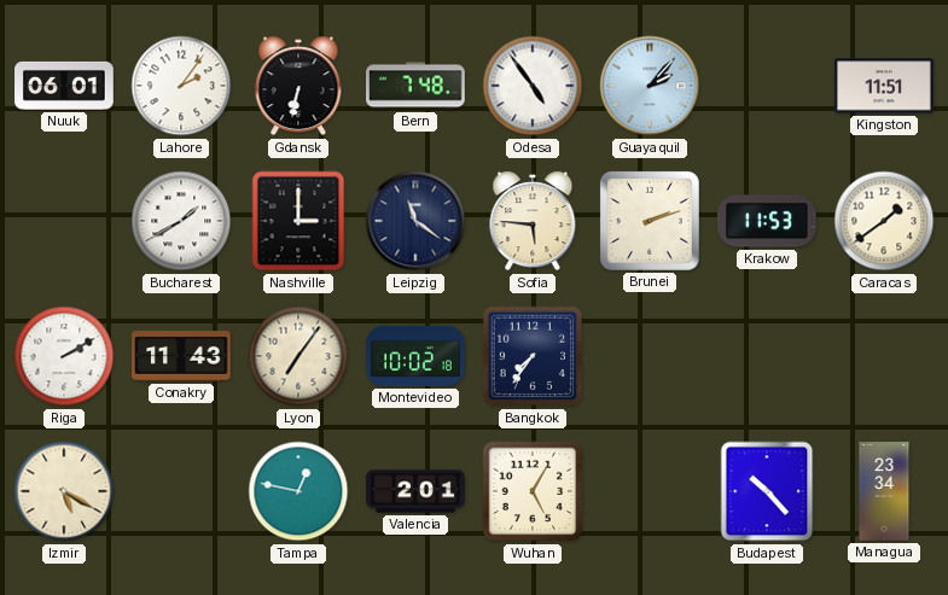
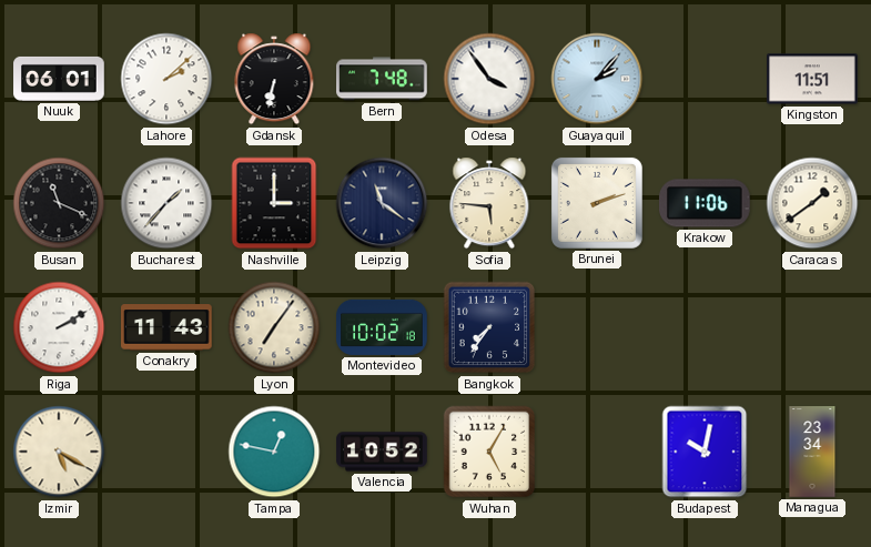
Lahore: 2:06 -> 2:08
Odesa: 4:54 -> 3:54
Busan: none -> 11:19
Bucharest: 1:40 -> 1:37
Krakow: 11:53 -> 11:06
Valencia: 2:01 -> 10:52
Budapest: 10:23 -> 10:02
